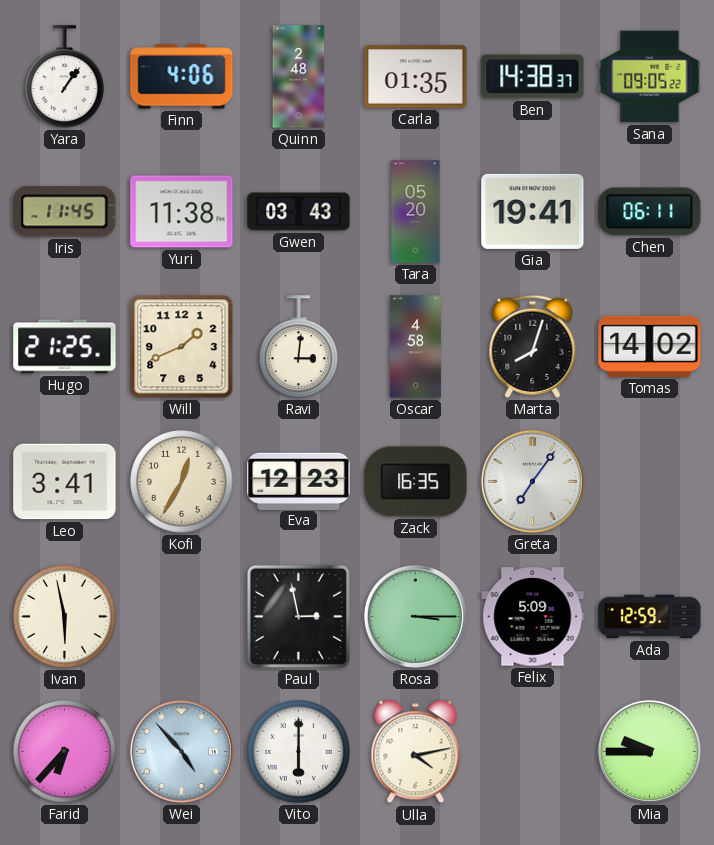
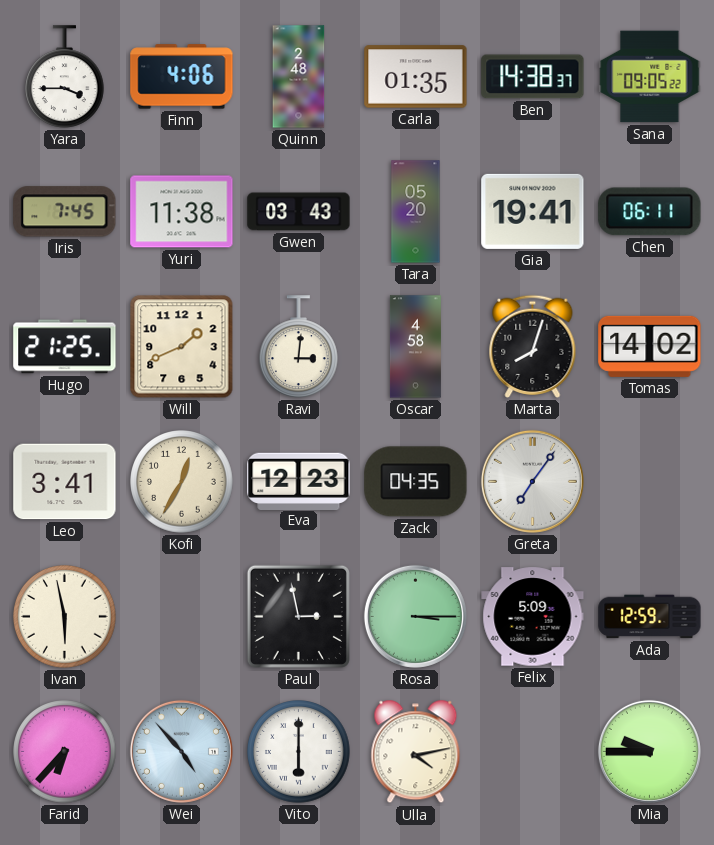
Yara: 1:06 -> 3:45
Iris: 11:45 -> 7:45
Zack: 16:35 -> 04:35
